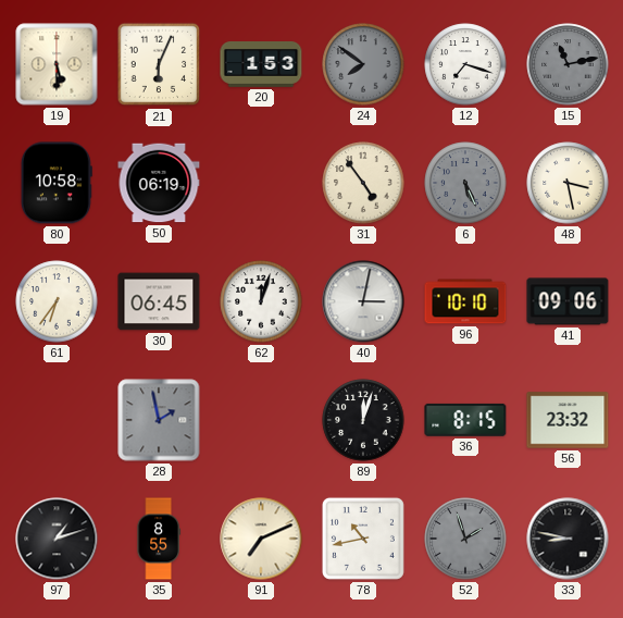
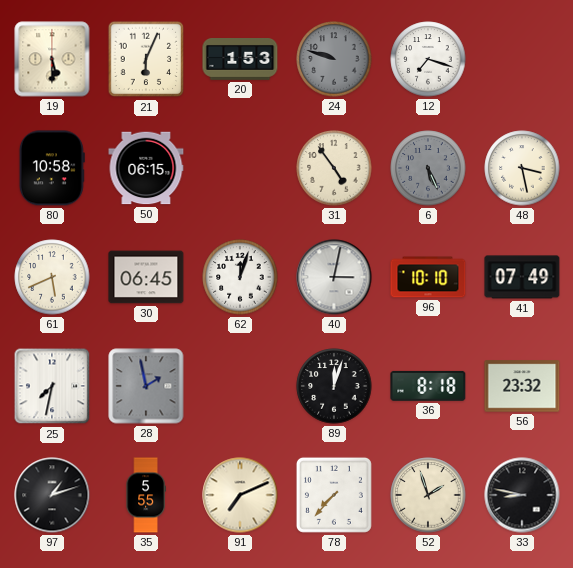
24: 7:51 -> 9:48
15: 11:13 -> none
50: 06:19 -> 06:15
61: 6:36 -> 5:41
41: 09:06 -> 07:49
25: none -> 7:32
36: 8:15 -> 8:18
35: 8:55 -> 5:55
78: 10:43 -> 7:37
52 dial: grey -> cream
